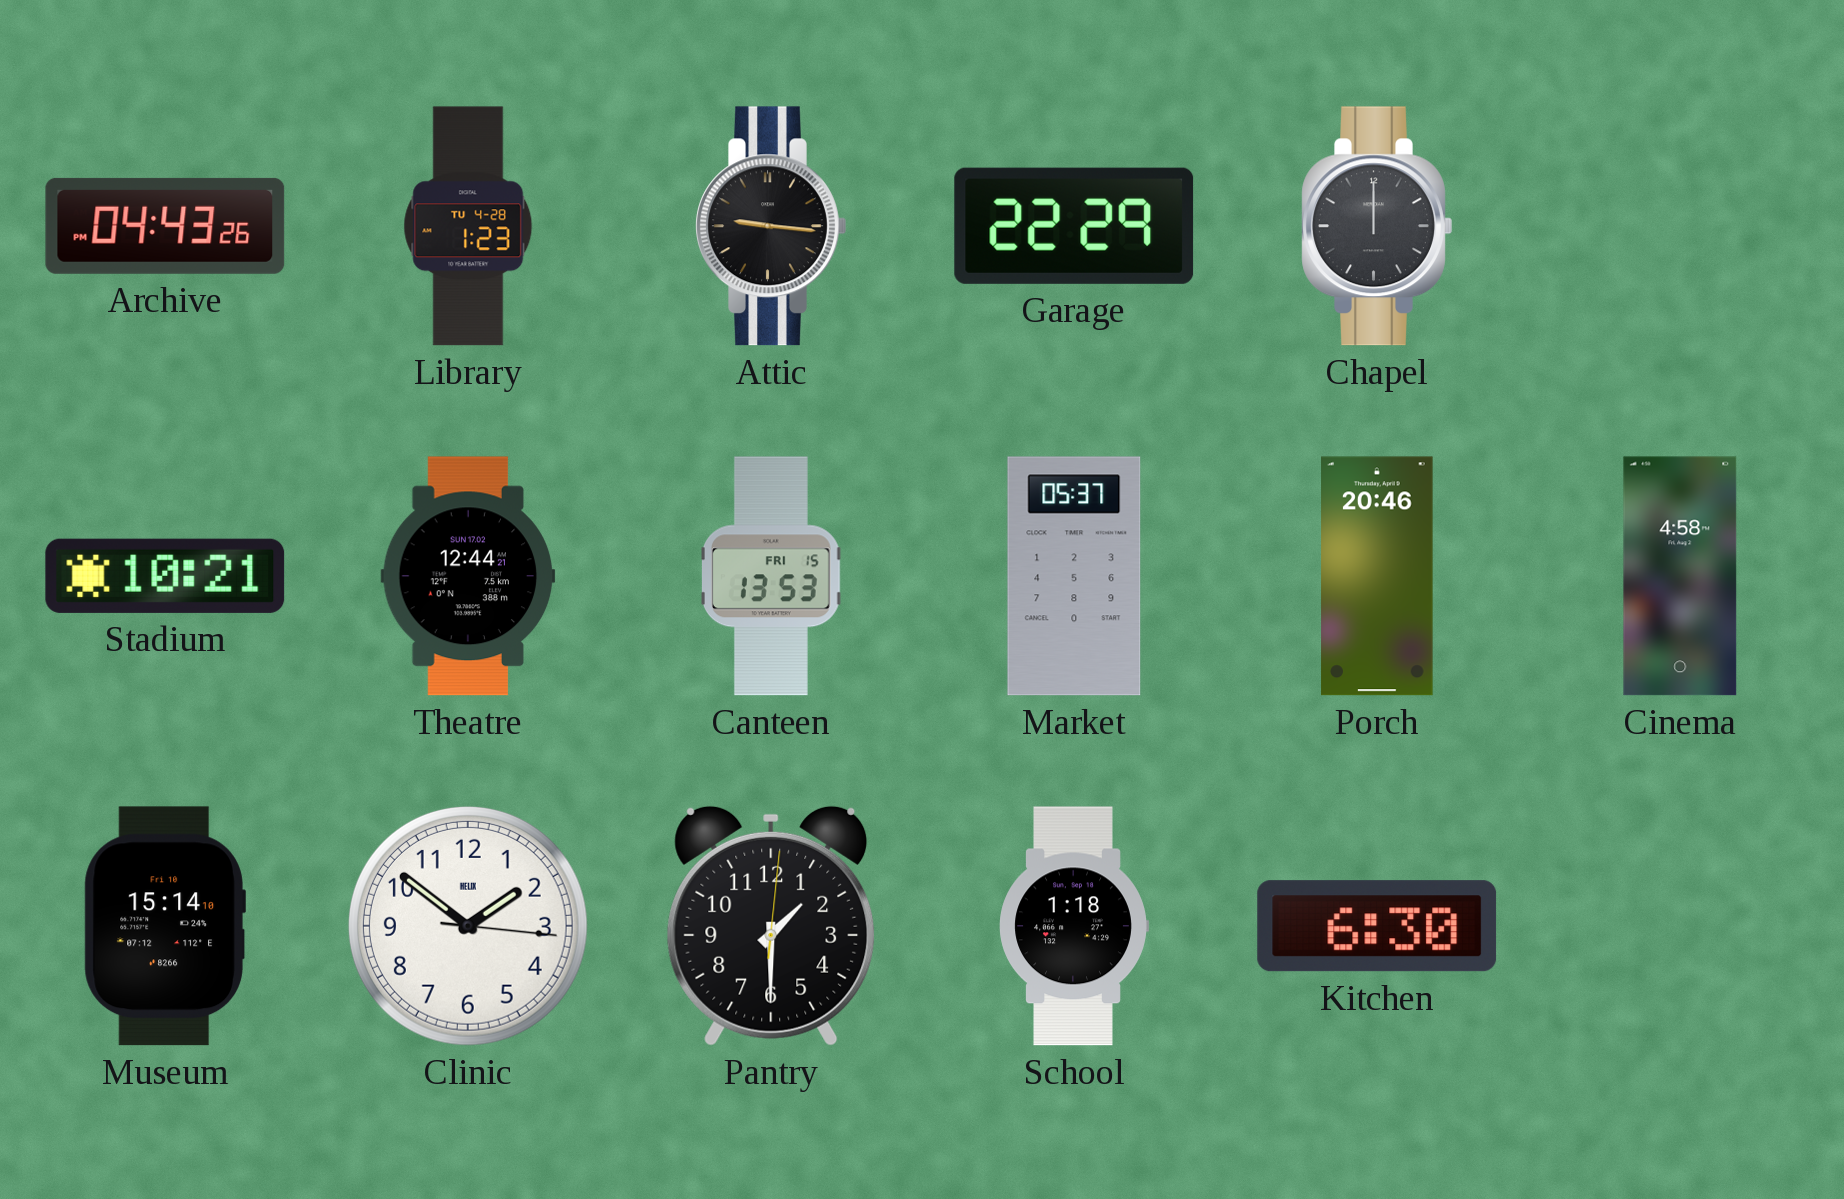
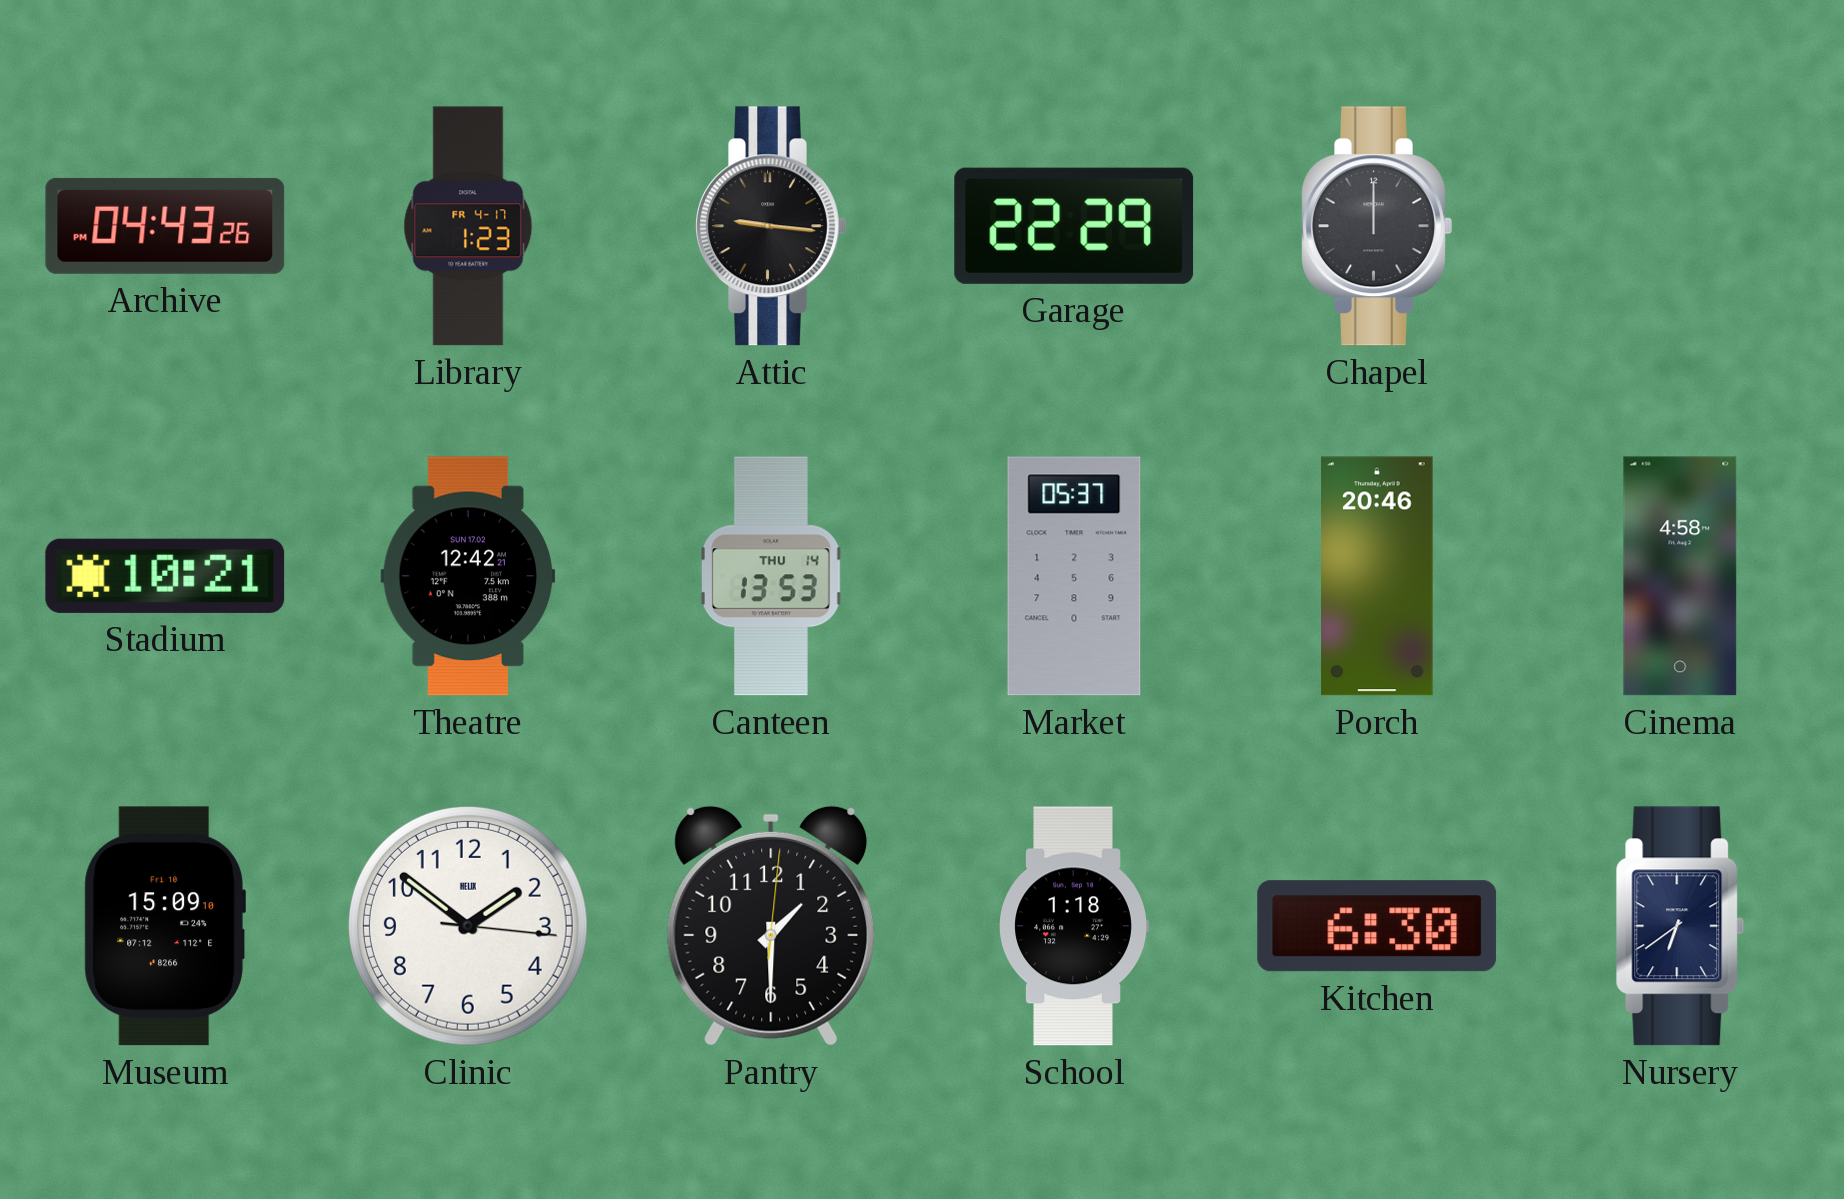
Library date: TU 4-28 -> FR 4-17
Theatre: 12:44 -> 12:42
Canteen date: FRI 15 -> THU 14
Museum: 15:14 -> 15:09
Nursery: none -> 6:39
